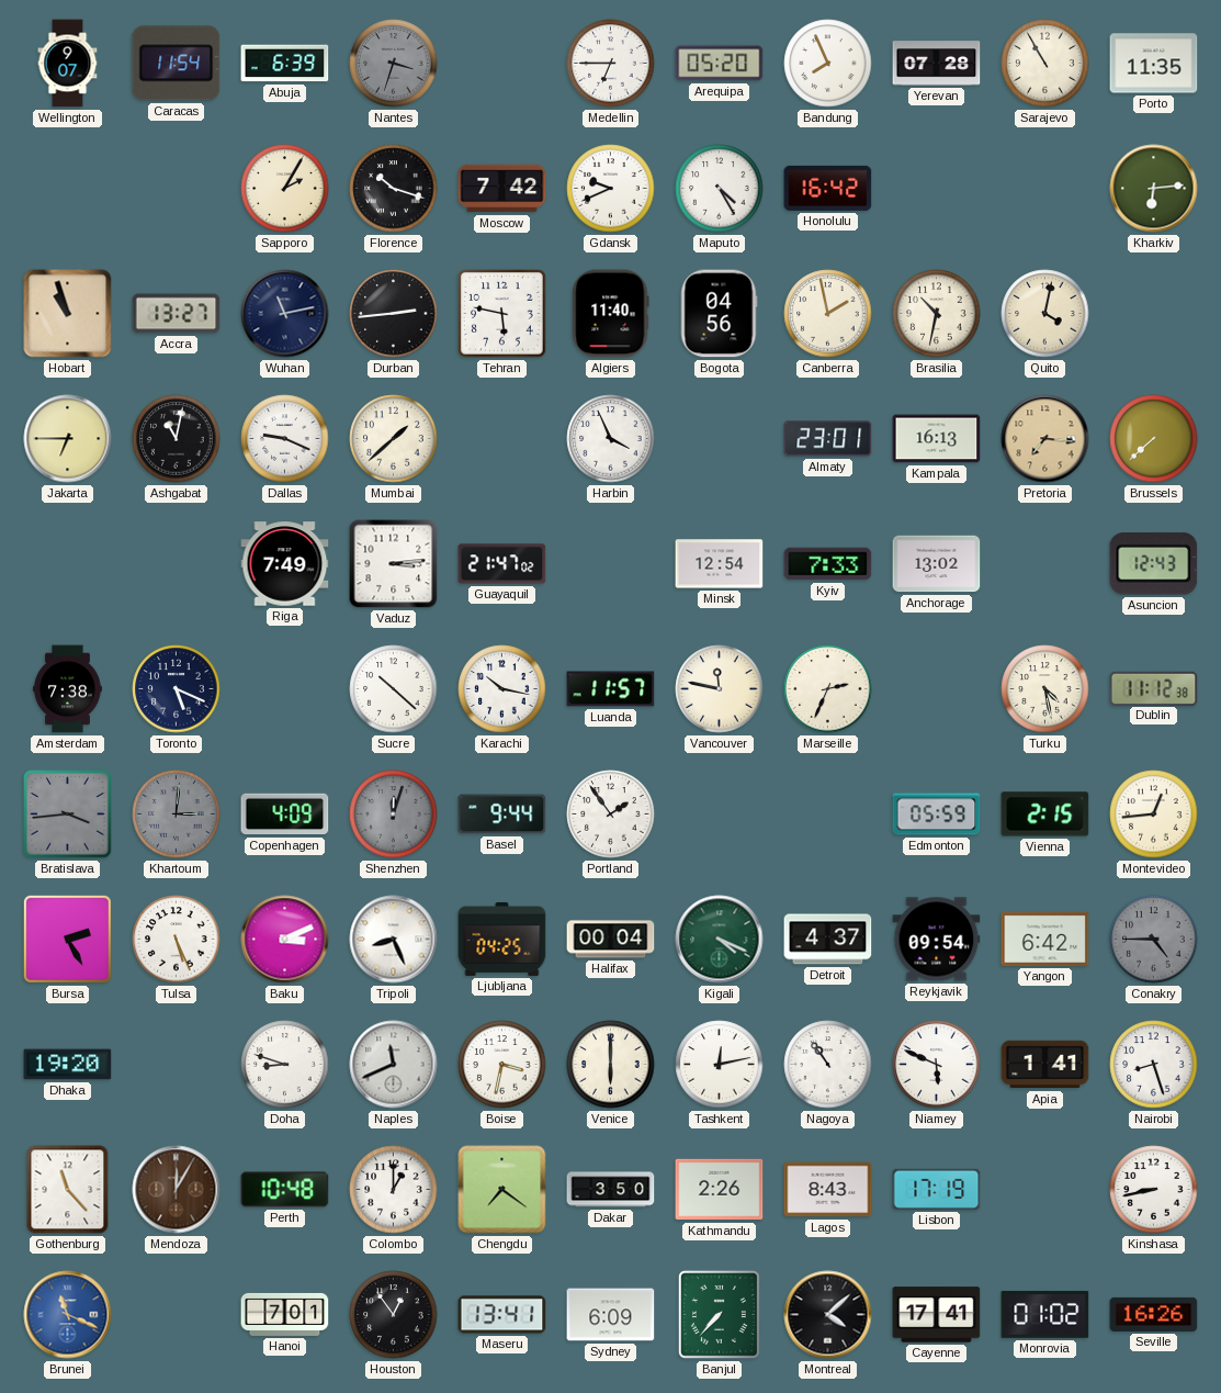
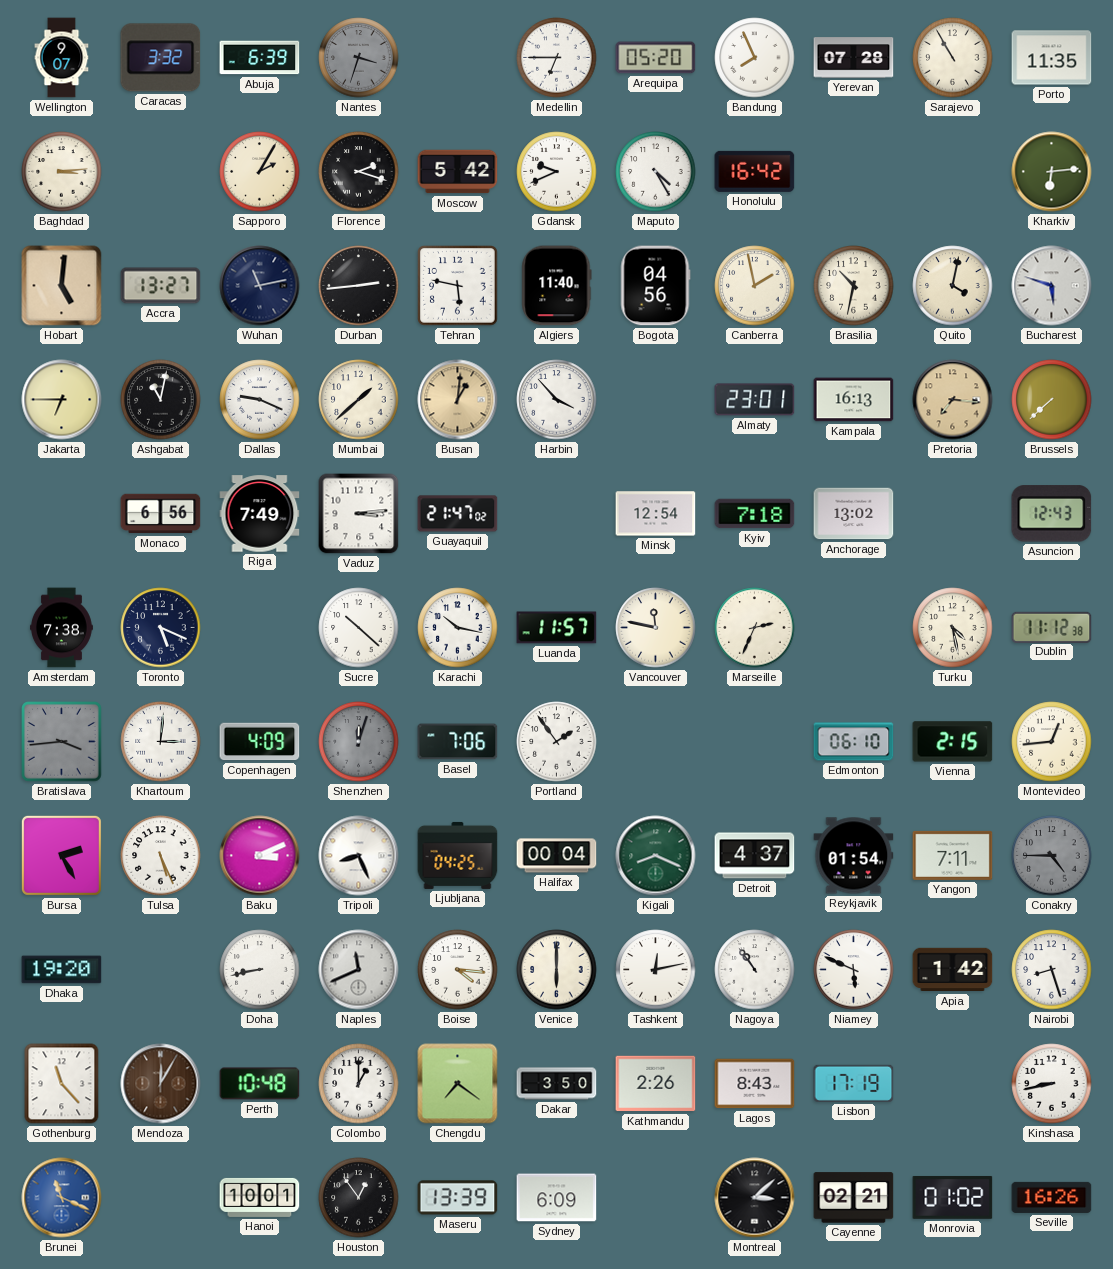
Caracas: 11:54 -> 3:32
Baghdad: none -> 3:14
Florence: 10:18 -> 2:18
Moscow: 7:42 -> 5:42
Hobart: 10:57 -> 5:01
Bucharest: none -> 5:48
Busan: none -> 1:01
Harbin: 3:56 -> 3:53
Monaco: none -> 6:56
Kyiv: 7:33 -> 7:18
Khartoum dial: grey -> white
Basel: 9:44 -> 7:06
Edmonton: 05:59 -> 06:10
Kigali: 4:19 -> 8:19
Reykjavik: 09:54 -> 01:54
Yangon: 6:42 -> 7:11
Doha: 8:48 -> 8:43
Boise: 3:32 -> 4:16
Apia: 1:41 -> 1:42
Hanoi: 7:01 -> 10:01
Maseru: 13:41 -> 13:39
Banjul: 7:37 -> none
Montreal: 4:08 -> 3:08
Cayenne: 17:41 -> 02:21
